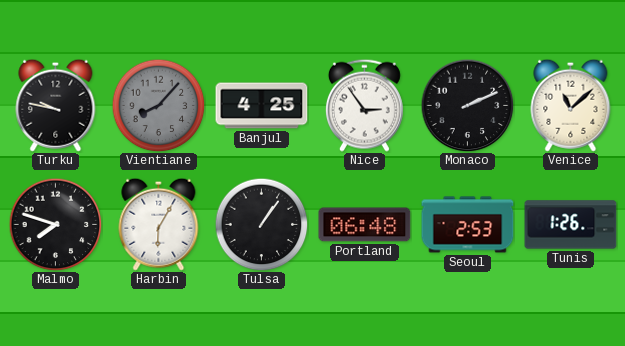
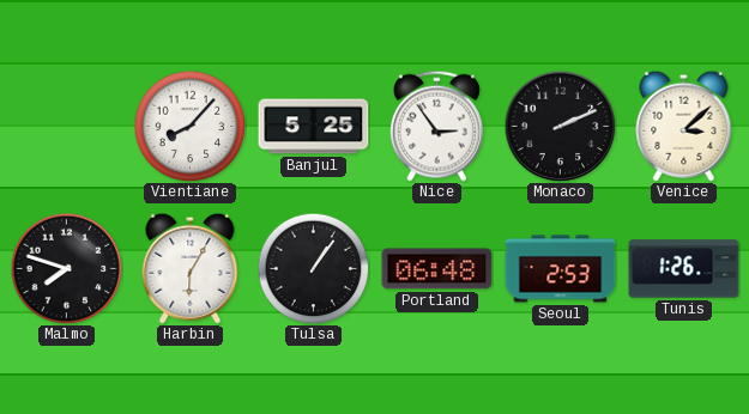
Turku: 9:47 -> none
Vientiane dial: grey -> white
Banjul: 4:25 -> 5:25
Venice: 11:08 -> 3:08
